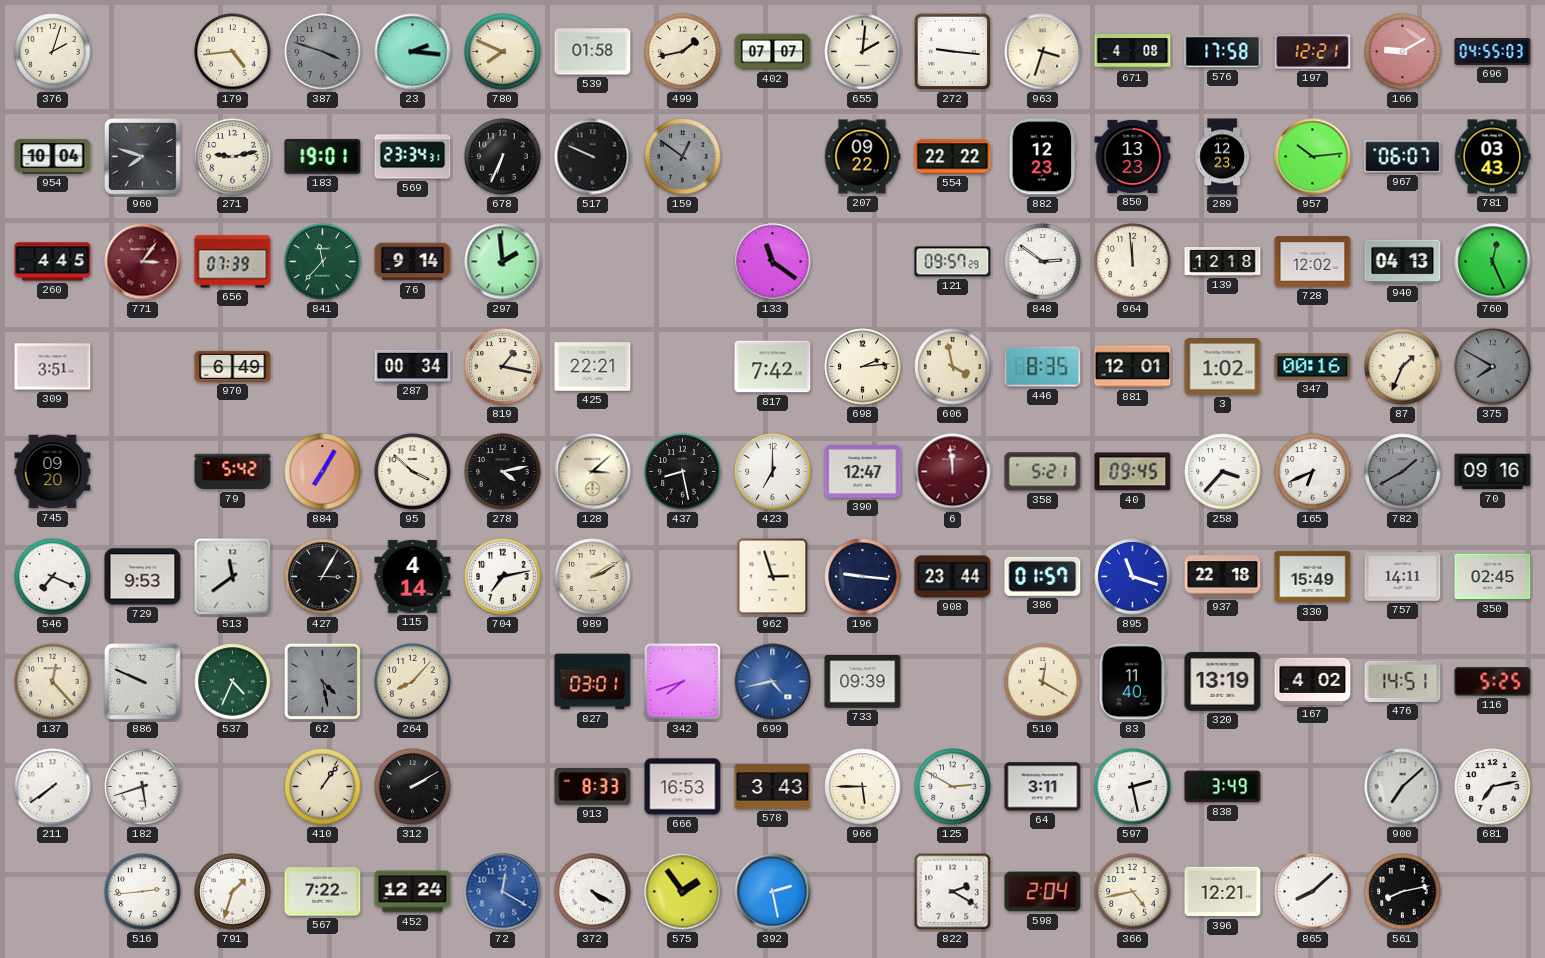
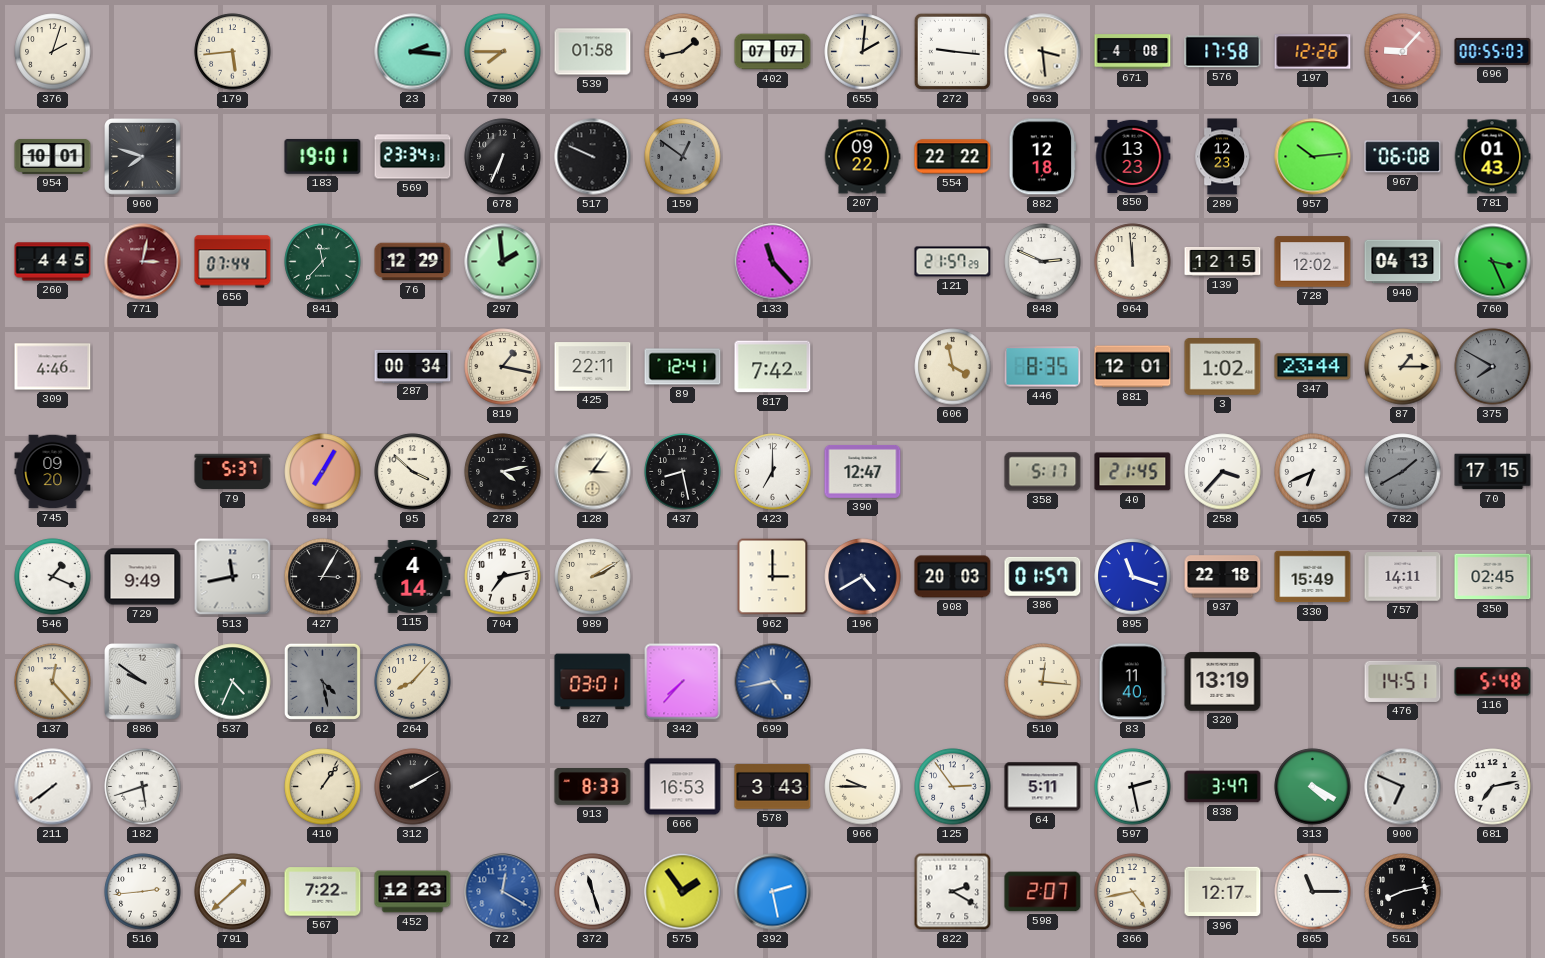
179: 4:44 -> 5:44
387: 3:48 -> none
780: 7:49 -> 7:45
963: 3:33 -> 3:29
197: 12:21 -> 12:26
166: 9:10 -> 9:07
696: 04:55 -> 00:55
954: 10:04 -> 10:01
271: 9:13 -> none
882: 12:23 -> 12:18
967: 06:07 -> 06:08
781: 03:43 -> 01:43
771: 3:06 -> 3:02
656: 07:39 -> 07:44
76: 9:14 -> 12:29
133: 11:21 -> 11:23
121: 09:57 -> 21:57
848: 2:51 -> 2:49
139: 12:18 -> 12:15
760: 12:26 -> 3:26
309: 3:51 -> 4:46
970: 6:49 -> none
425: 22:21 -> 22:11
89: none -> 12:41
698: 2:14 -> none
347: 00:16 -> 23:44
87: 1:34 -> 1:15
79: 5:42 -> 5:37
128: 3:08 -> 3:06
6: 11:59 -> none
358: 5:21 -> 5:17
40: 09:45 -> 21:45
70: 09:16 -> 17:15
546: 7:19 -> 1:19
729: 9:53 -> 9:49
513: 11:39 -> 11:43
962: 2:57 -> 3:00
196: 9:16 -> 4:40
908: 23:44 -> 20:03
886: 9:49 -> 9:51
342: 7:42 -> 7:37
733: 09:39 -> none
510: 12:20 -> 12:16
167: 4:02 -> none
116: 5:25 -> 5:48
966: 5:45 -> 9:45
125: 2:50 -> 2:54
64: 3:11 -> 5:11
838: 3:49 -> 3:47
313: none -> 4:20
900: 7:08 -> 6:49
791: 1:33 -> 1:38
452: 12:24 -> 12:23
372: 4:20 -> 11:27
598: 2:04 -> 2:07
396: 12:21 -> 12:17
865: 8:08 -> 11:15
